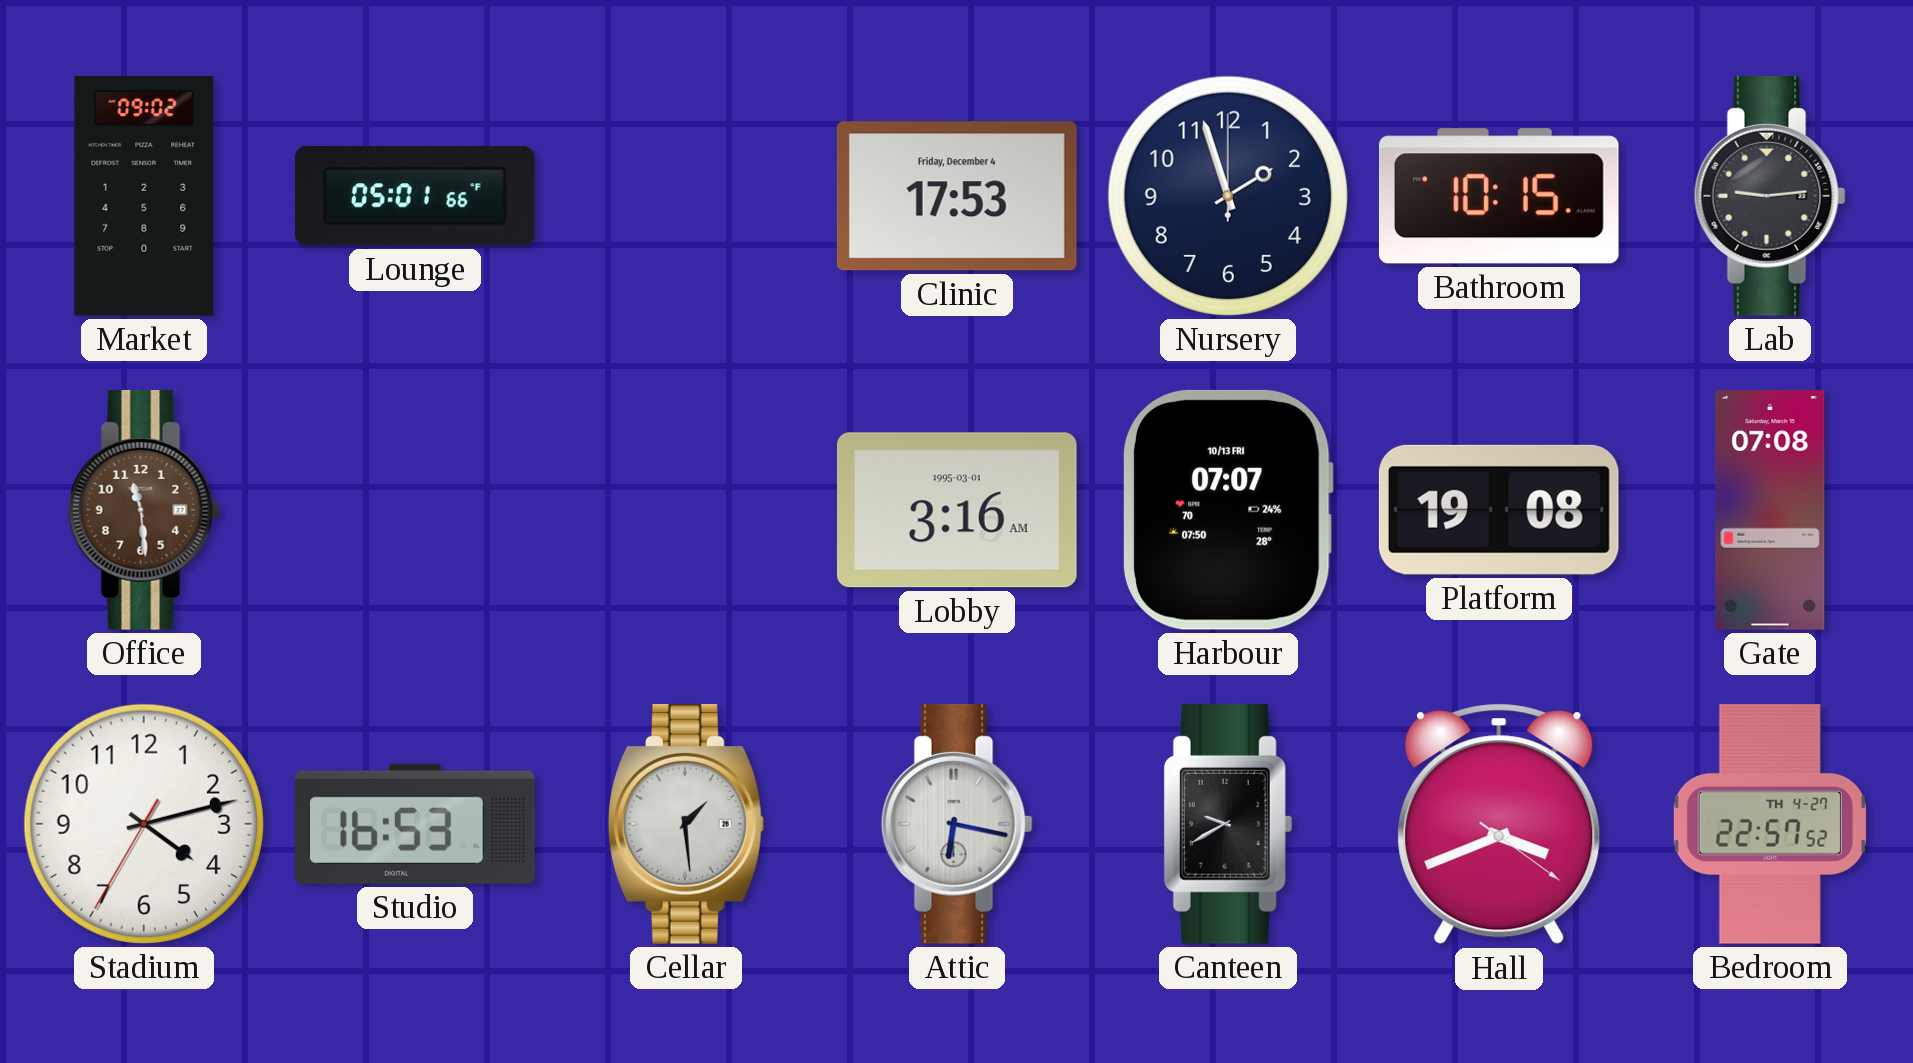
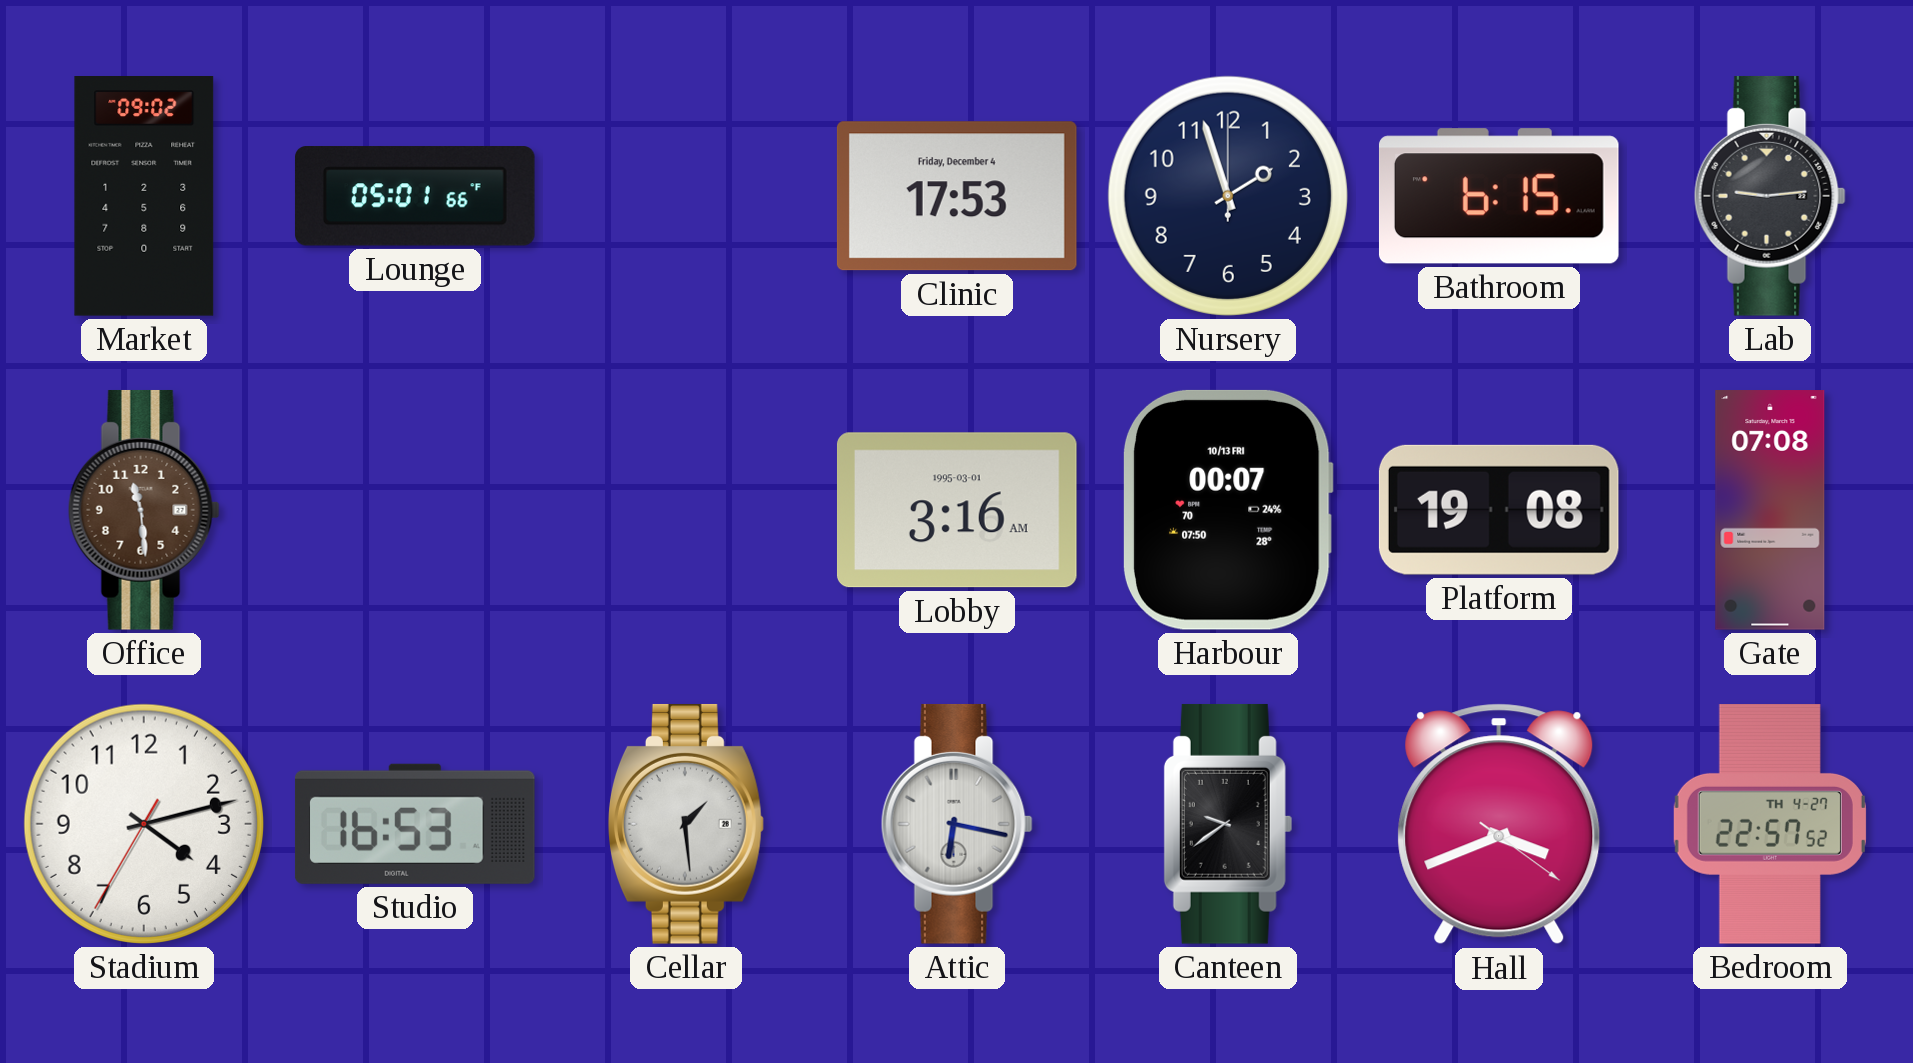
Bathroom: 10:15 -> 6:15
Harbour: 07:07 -> 00:07
Canteen: 9:40 -> 9:39
